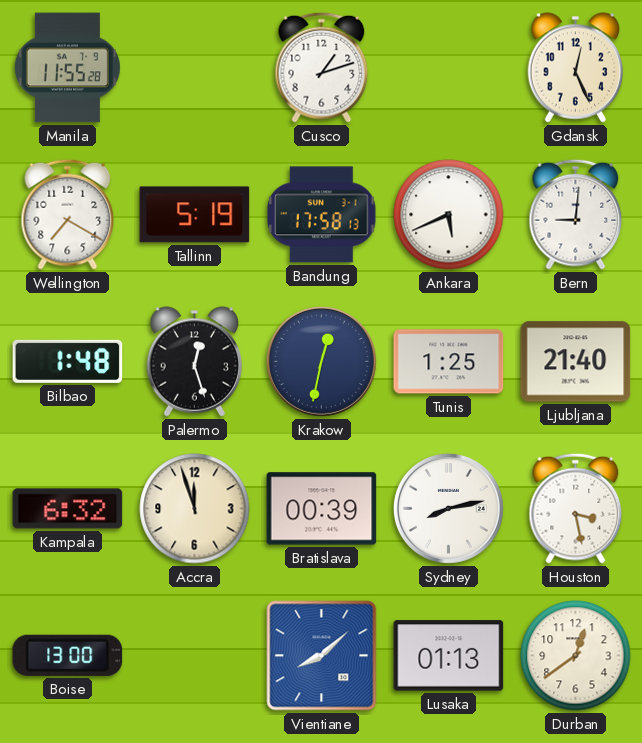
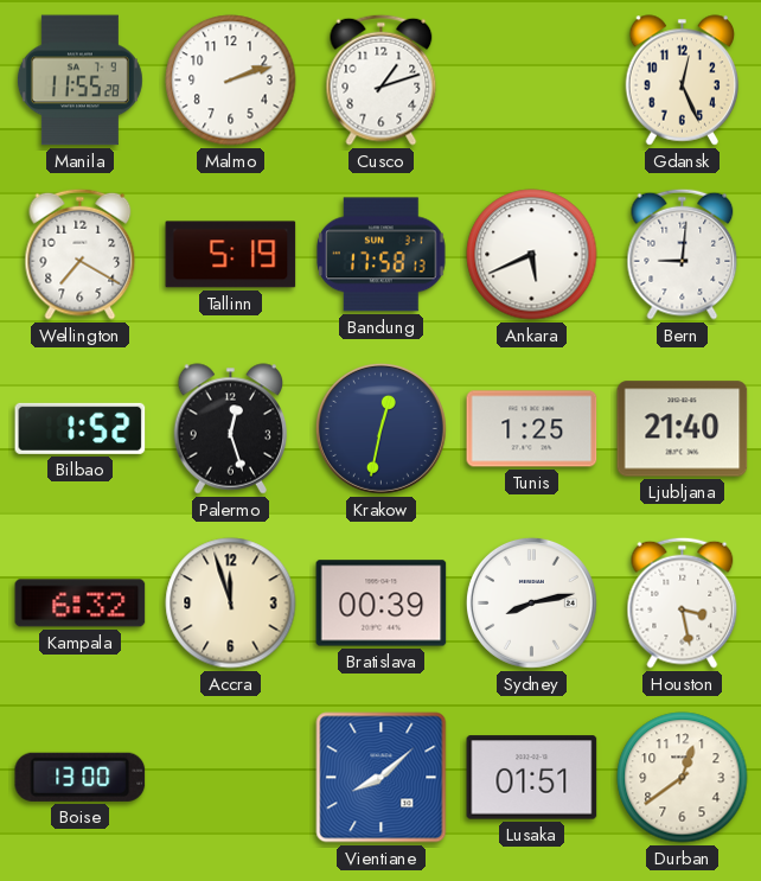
Malmo: none -> 2:12
Bilbao: 1:48 -> 1:52
Lusaka: 01:13 -> 01:51
